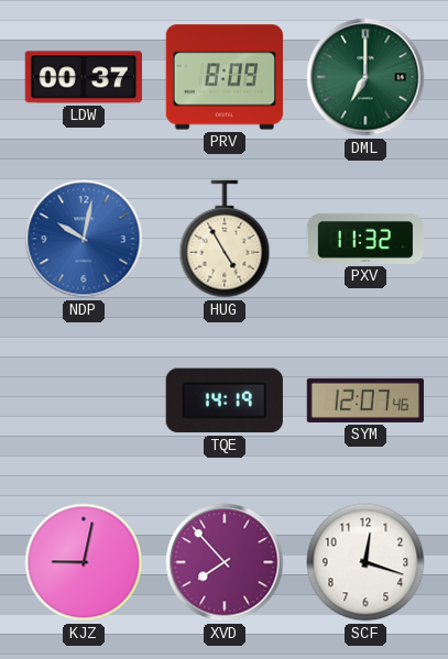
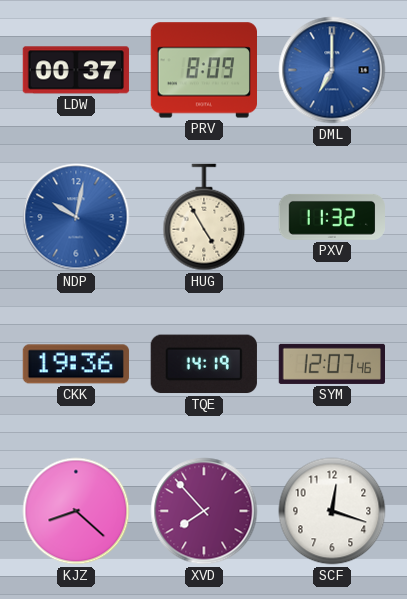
DML dial: green -> blue
CKK: none -> 19:36
KJZ: 9:02 -> 8:22
